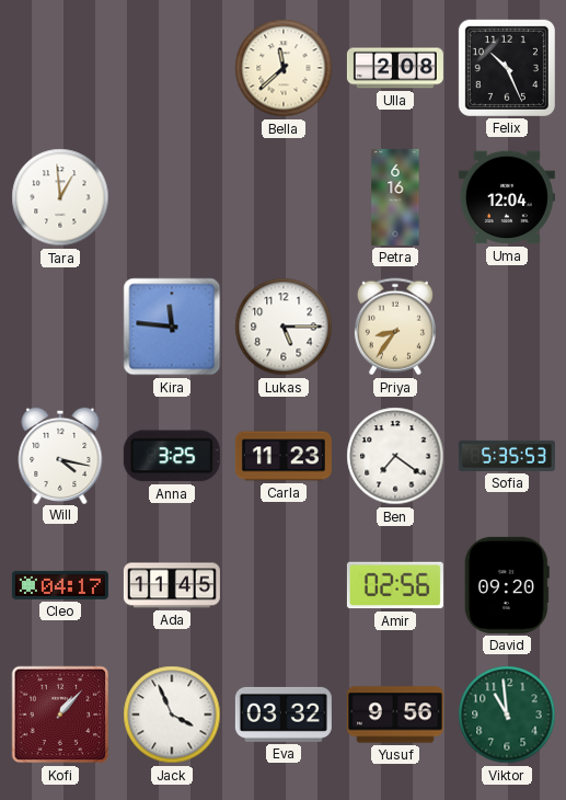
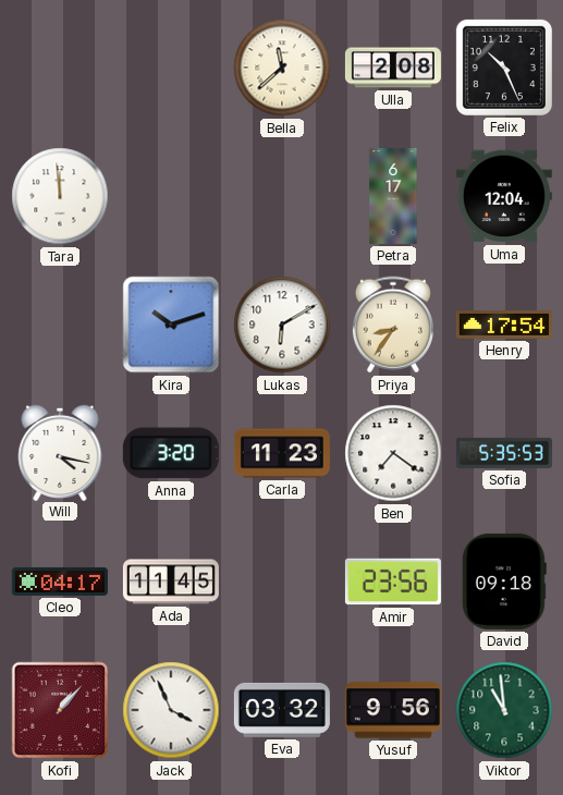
Tara: 12:59 -> 11:59
Petra: 6:16 -> 6:17
Kira: 11:46 -> 10:12
Lukas: 5:15 -> 6:10
Henry: none -> 17:54
Anna: 3:25 -> 3:20
Amir: 02:56 -> 23:56
David: 09:20 -> 09:18
